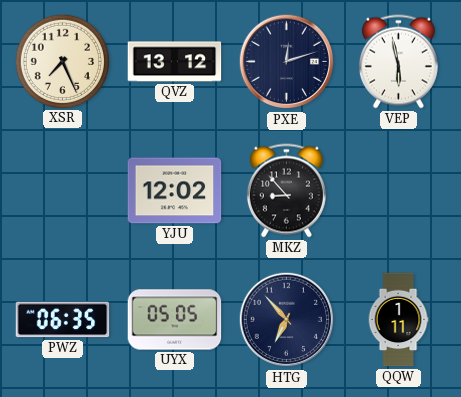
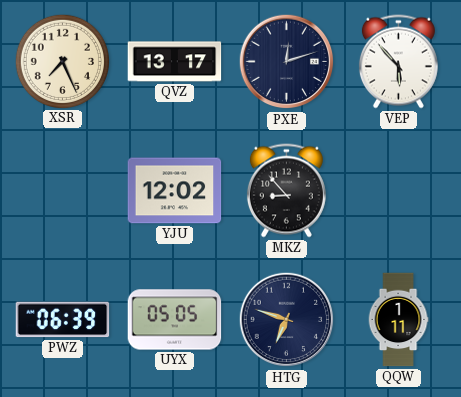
QVZ: 13:12 -> 13:17
VEP: 5:58 -> 5:53
PWZ: 06:35 -> 06:39
HTG: 6:53 -> 6:48
